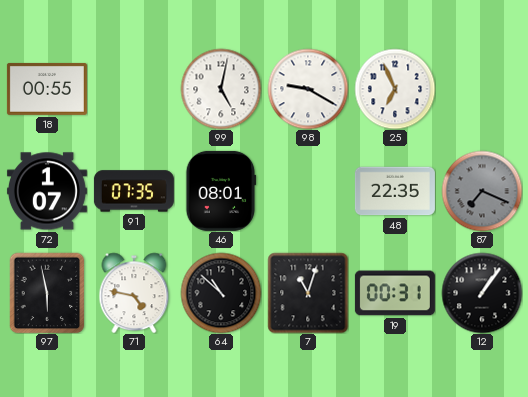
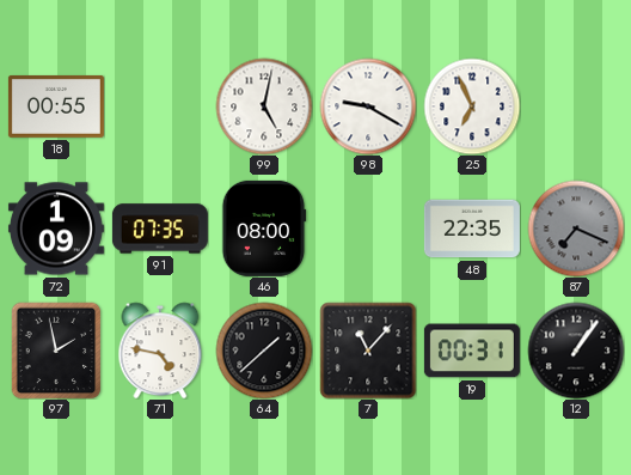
72: 1:07 -> 1:09
46: 08:01 -> 08:00
97: 5:58 -> 1:58
64: 10:52 -> 1:38
7: 11:03 -> 11:07
